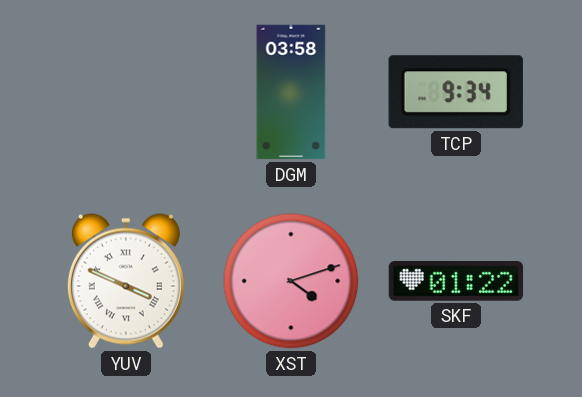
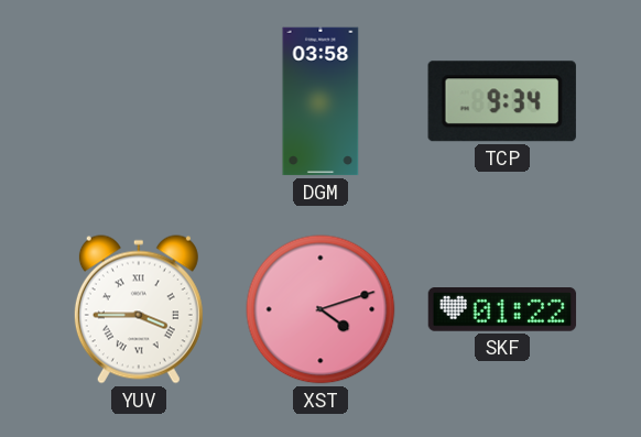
YUV: 3:49 -> 3:45
